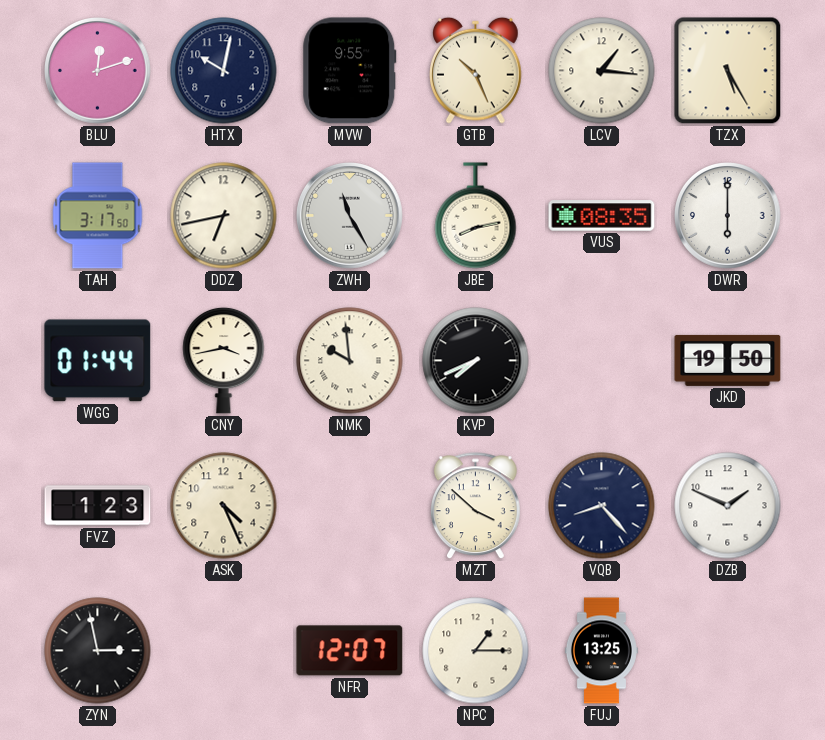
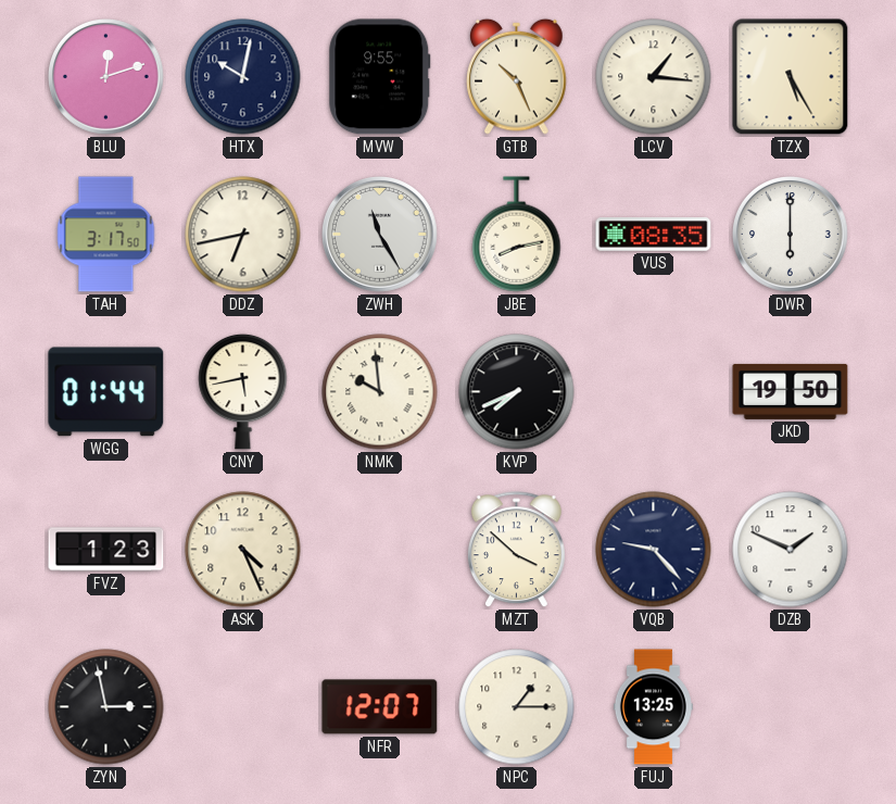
CNY: 3:43 -> 5:43
VQB: 8:23 -> 9:23
